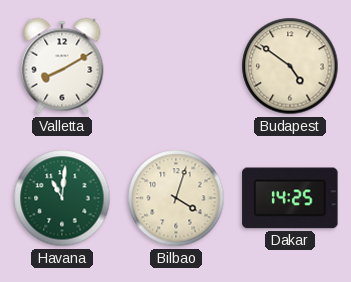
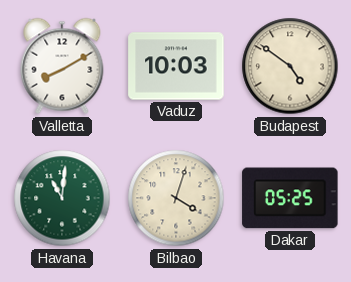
Vaduz: none -> 10:03
Dakar: 14:25 -> 05:25
